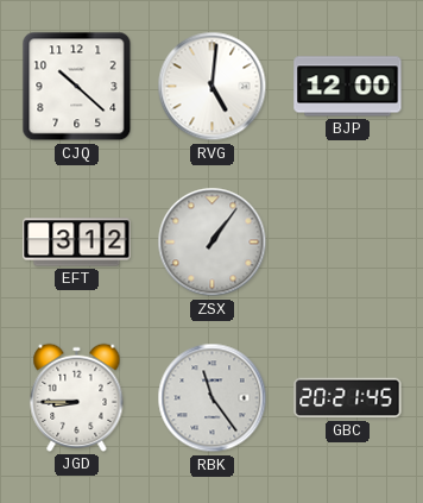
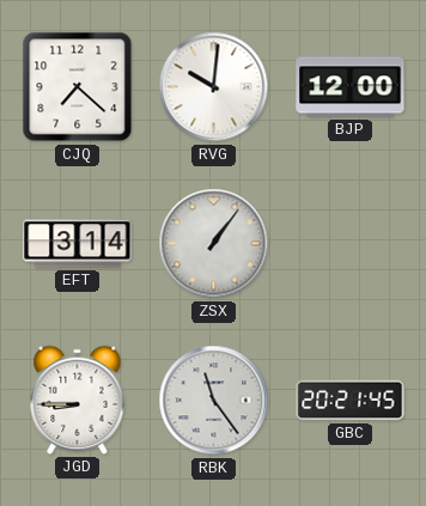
CJQ: 10:22 -> 7:22
RVG: 5:01 -> 10:01
EFT: 3:12 -> 3:14
